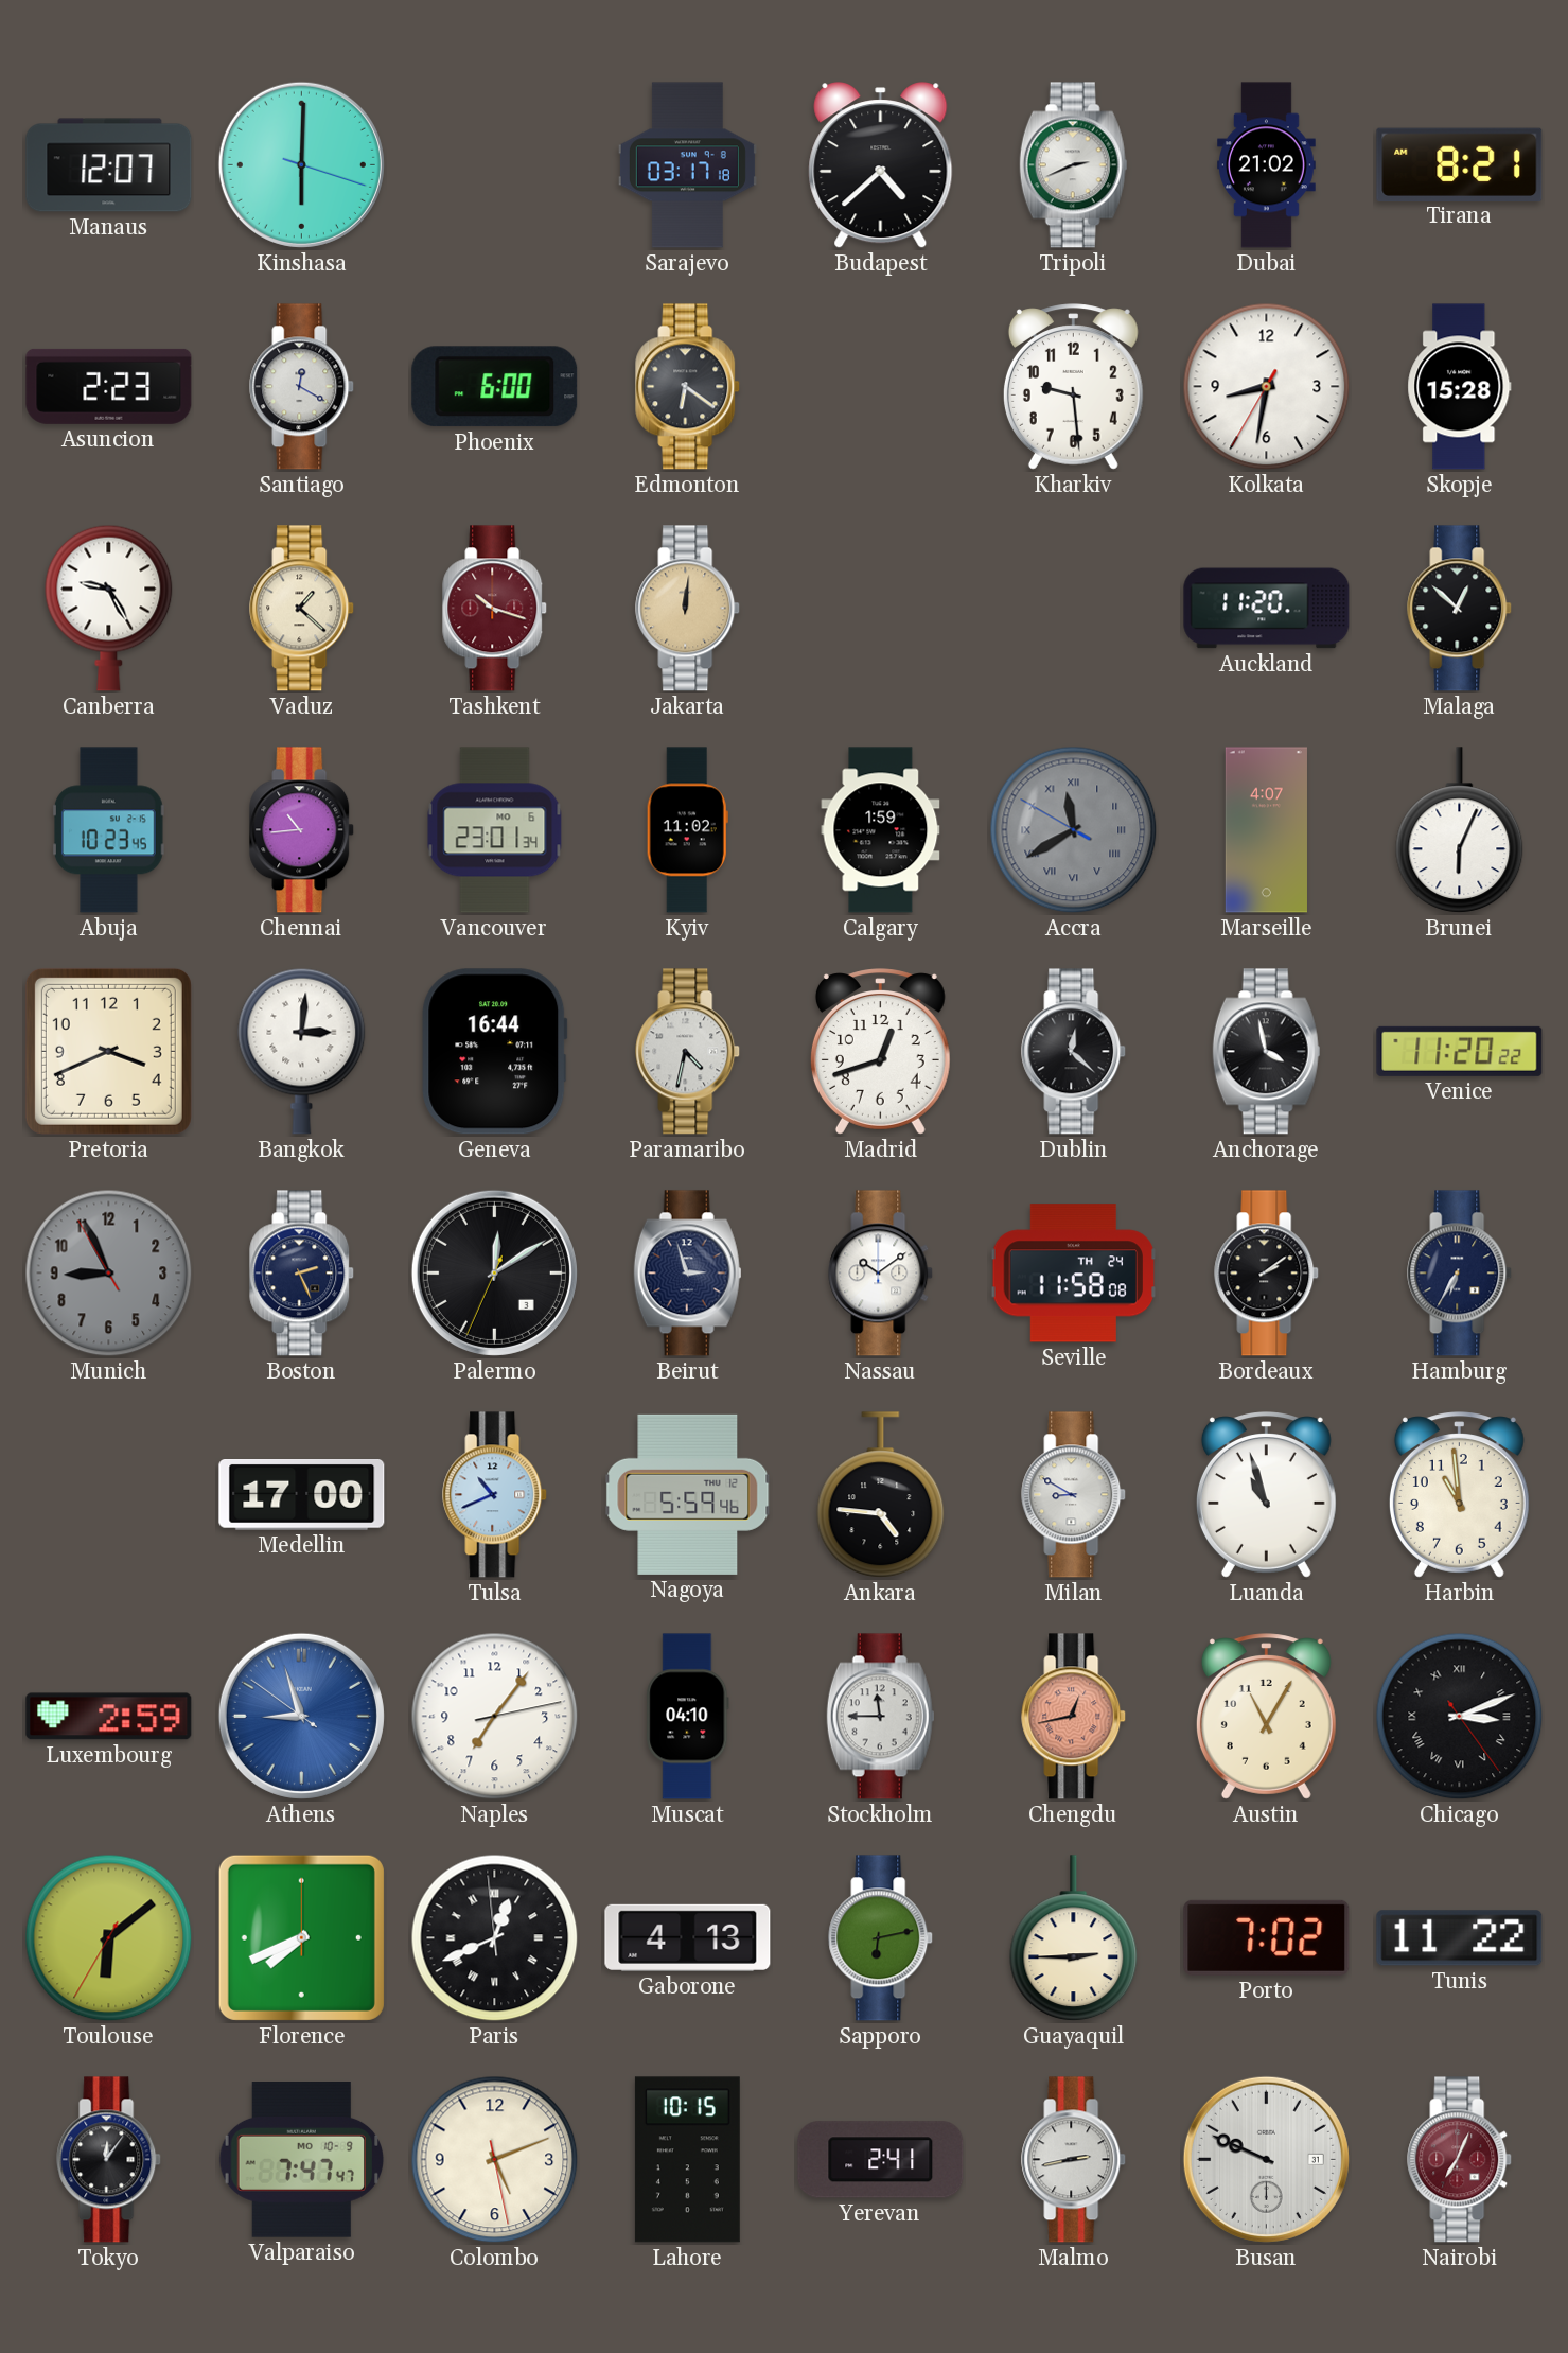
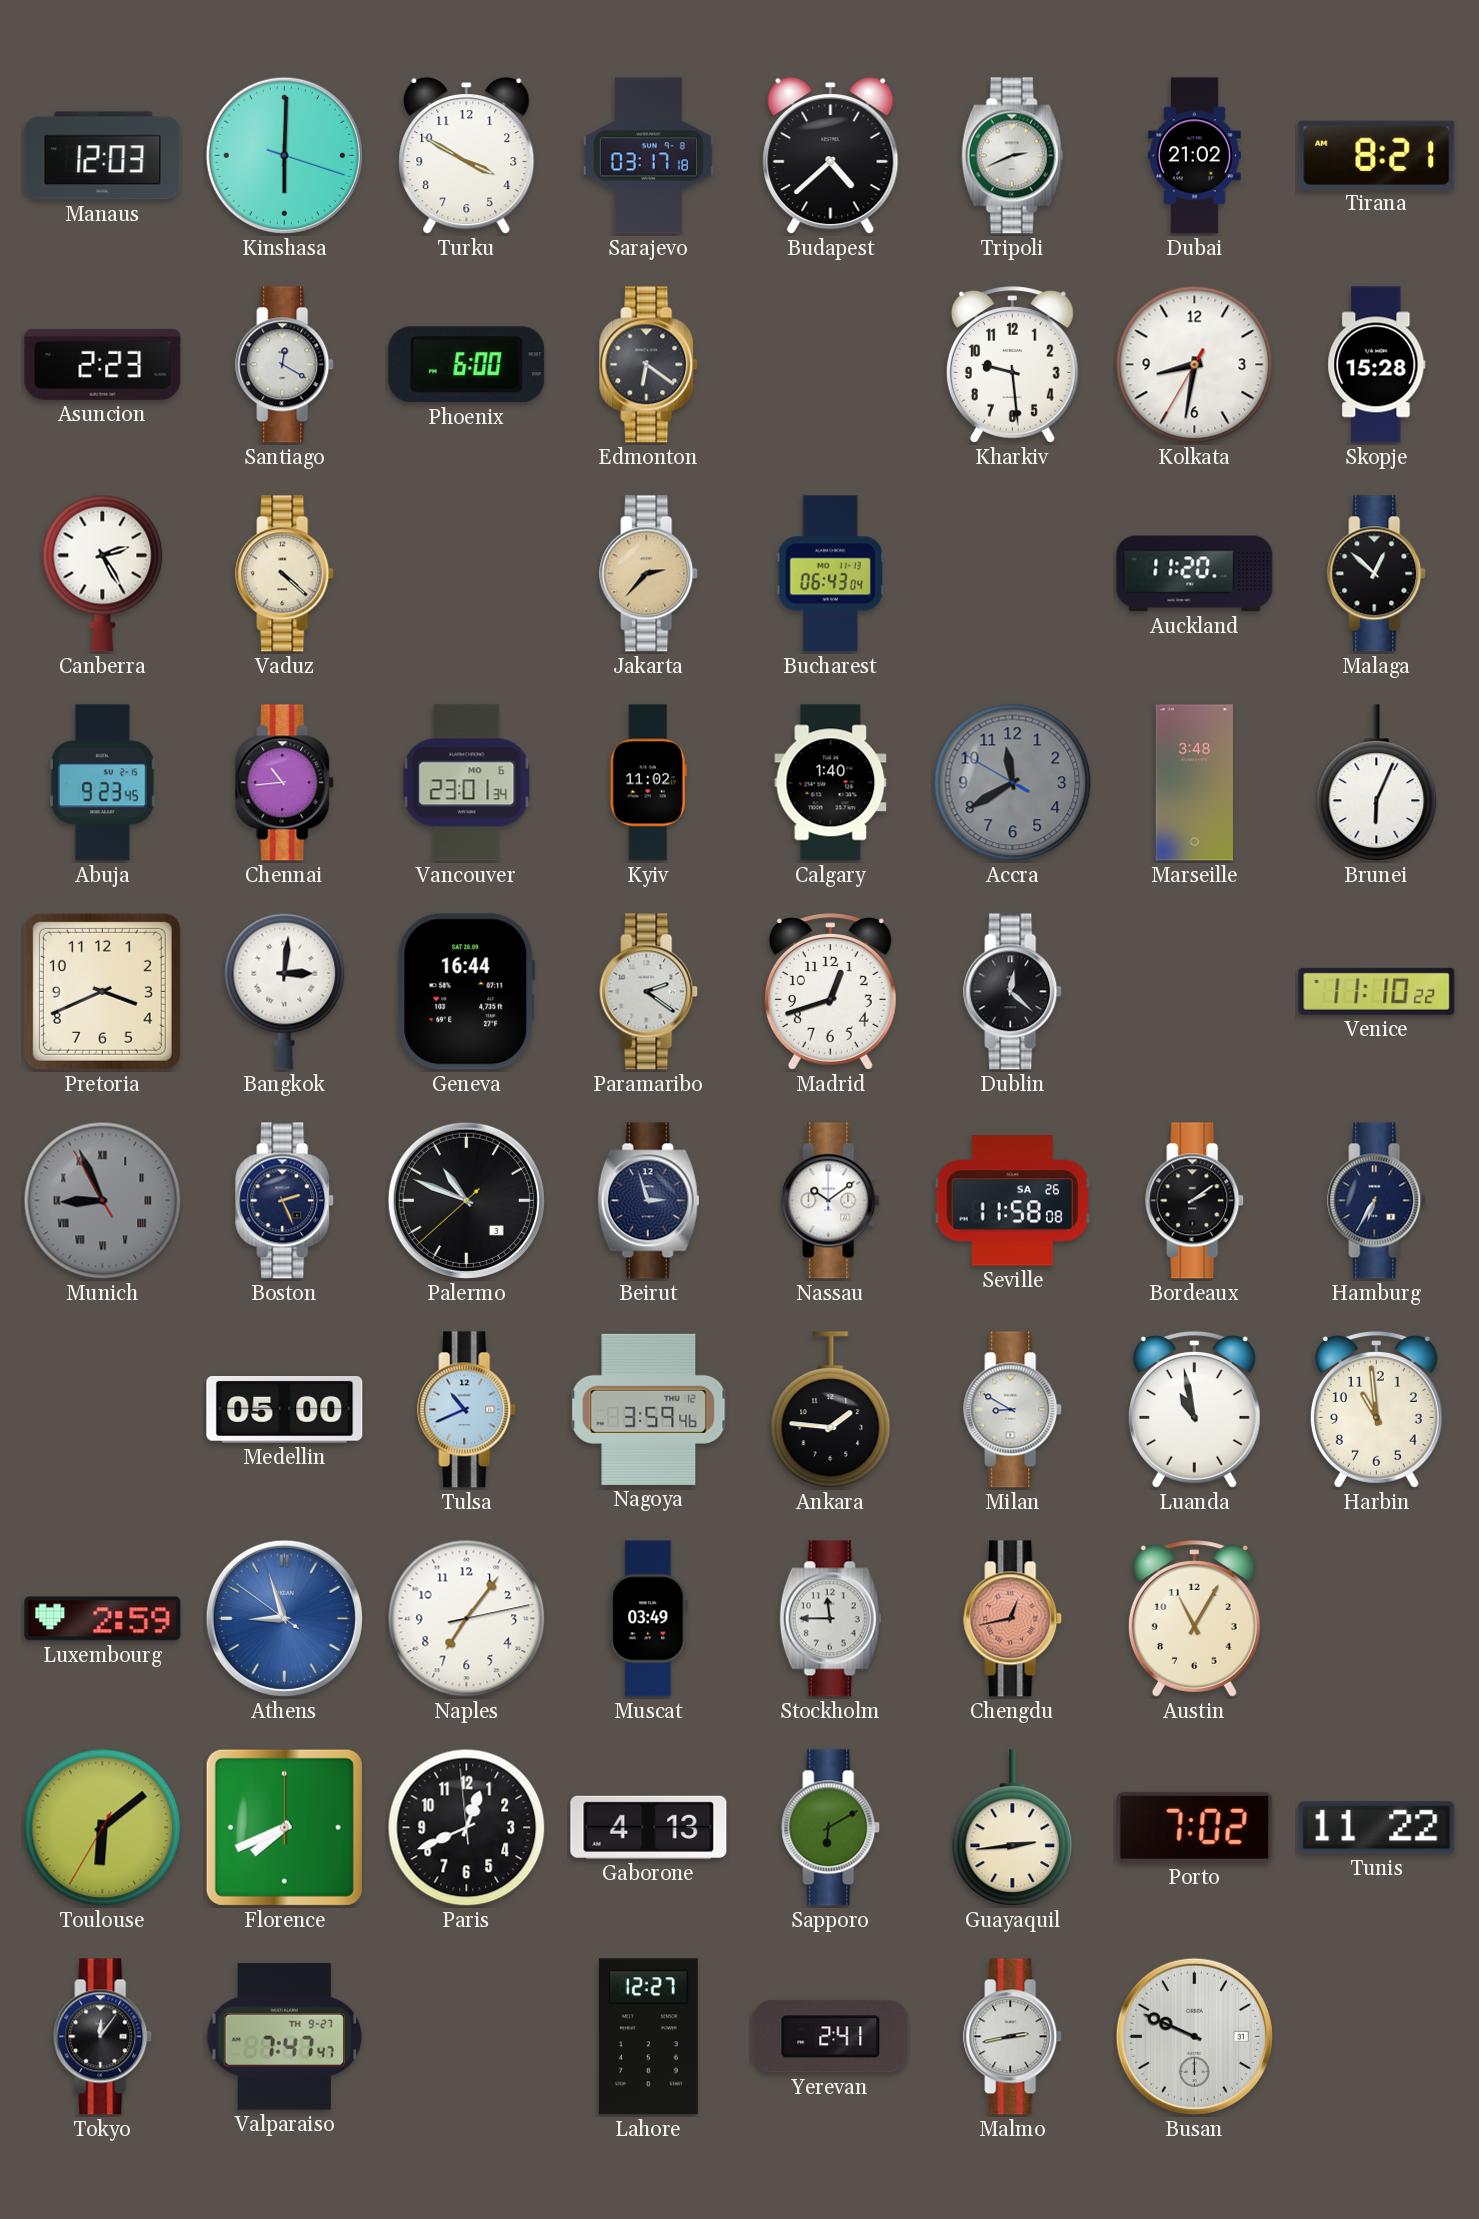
Manaus: 12:07 -> 12:03
Turku: none -> 3:50
Canberra: 9:25 -> 2:25
Vaduz: 1:22 -> 4:22
Tashkent: 10:18 -> none
Jakarta: 12:01 -> 2:37
Bucharest: none -> 06:43
Abuja: 10:23 -> 9:23
Calgary: 1:59 -> 1:40
Accra numerals: Roman -> Arabic
Marseille: 4:07 -> 3:48
Paramaribo: 4:32 -> 2:21
Anchorage: 3:58 -> none
Venice: 11:20 -> 11:10
Munich numerals: Arabic -> Roman
Palermo: 12:09 -> 10:48
Seville date: TH 24 -> SA 26
Medellin: 17:00 -> 05:00
Nagoya: 5:59 -> 3:59
Ankara: 4:46 -> 1:46
Luanda: 10:57 -> 10:58
Muscat: 04:10 -> 03:49
Chicago: 3:11 -> none
Paris numerals: Roman -> Arabic
Sapporo: 6:13 -> 6:10
Guayaquil: 2:45 -> 2:44
Valparaiso date: MO 10-9 -> TH 9-27
Colombo: 5:11 -> none
Lahore: 10:15 -> 12:27
Nairobi: 7:04 -> none
